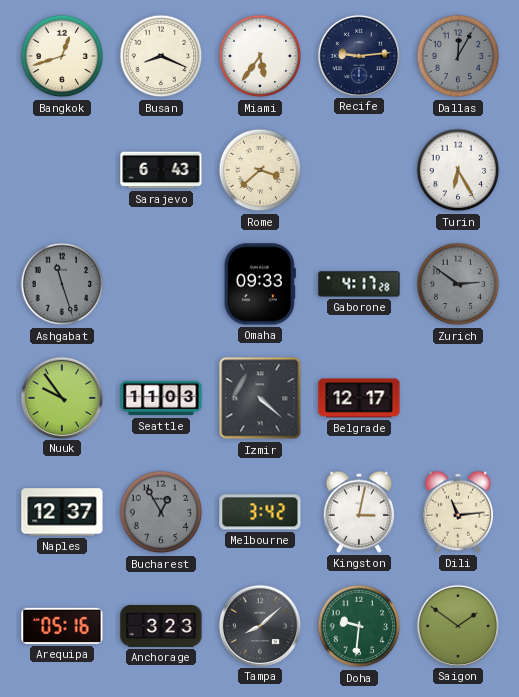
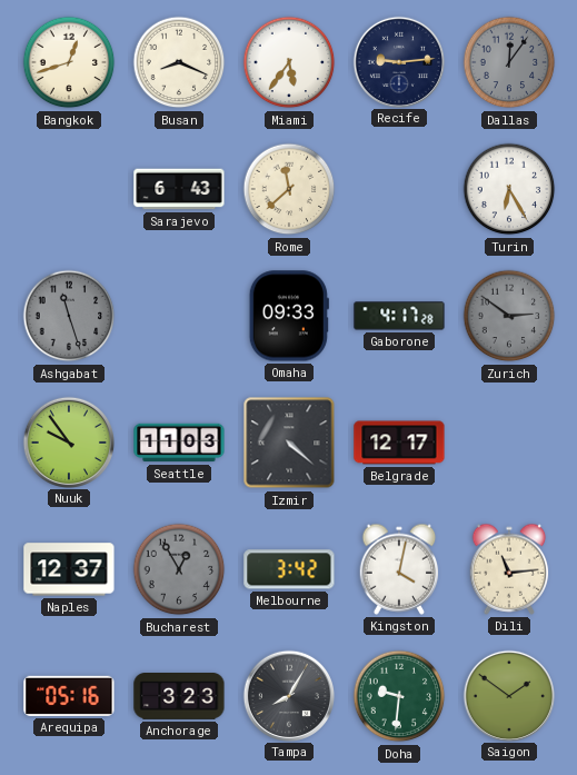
Dallas: 12:05 -> 12:06
Rome: 3:38 -> 11:38
Kingston: 3:02 -> 4:02
Tampa: 8:08 -> 8:05
